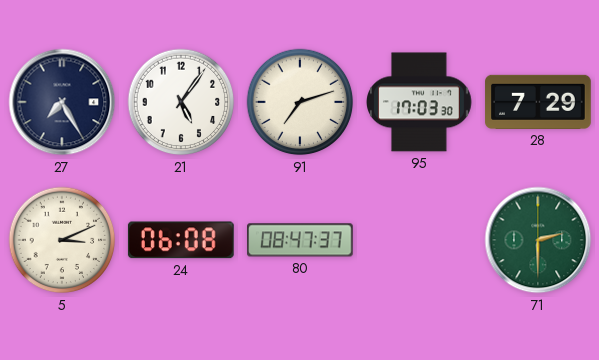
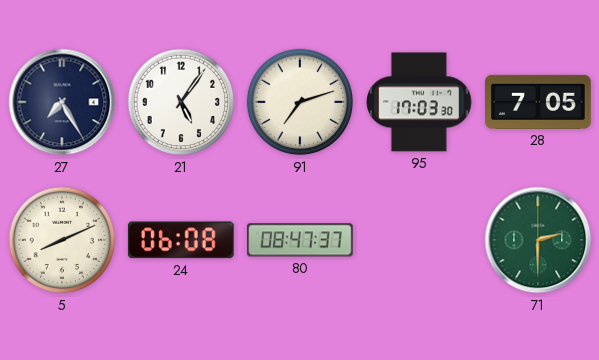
28: 7:29 -> 7:05
5: 3:11 -> 8:11
